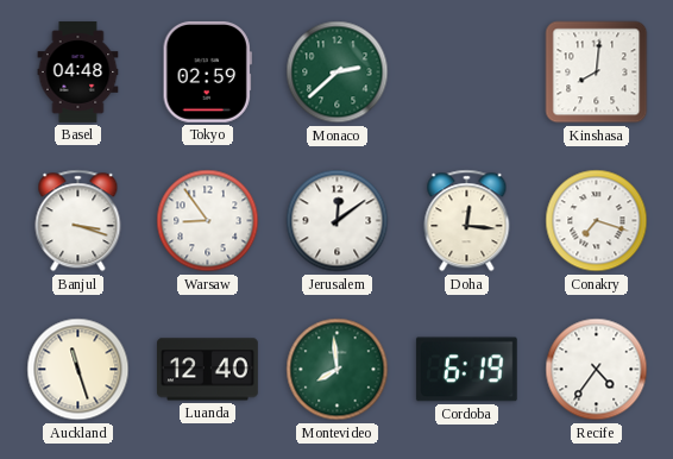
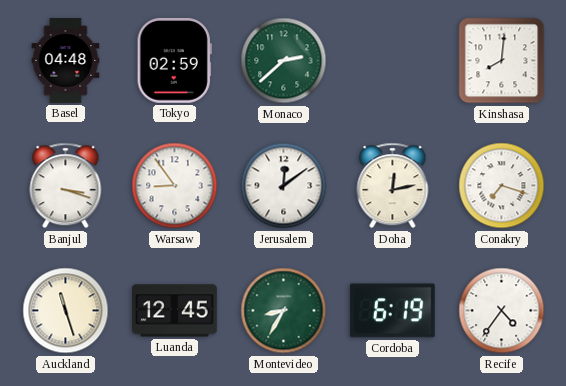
Doha: 12:16 -> 12:13
Luanda: 12:40 -> 12:45
Montevideo: 7:59 -> 8:35
